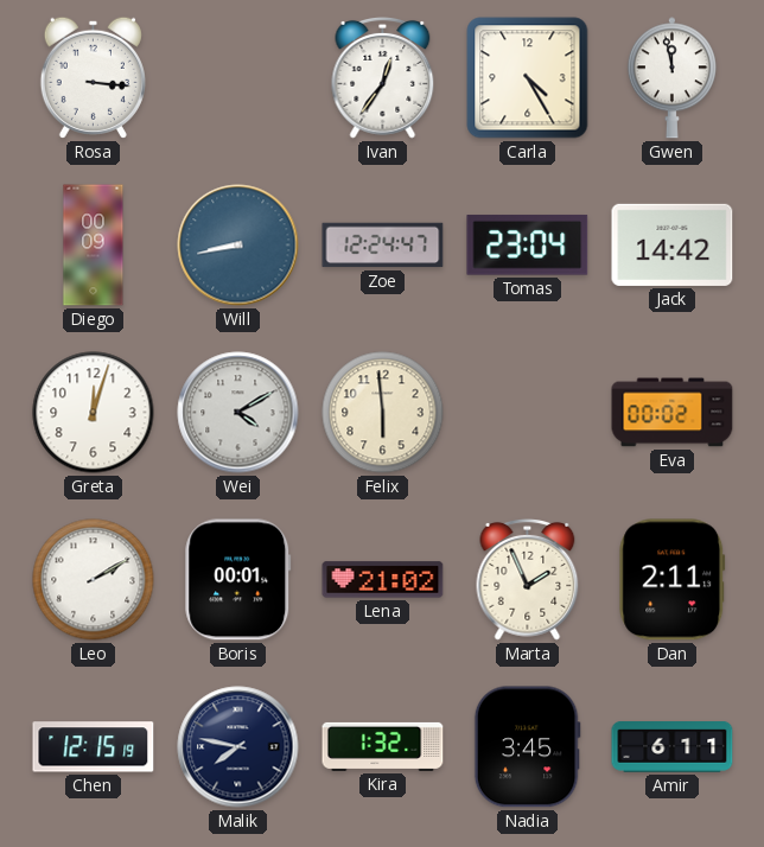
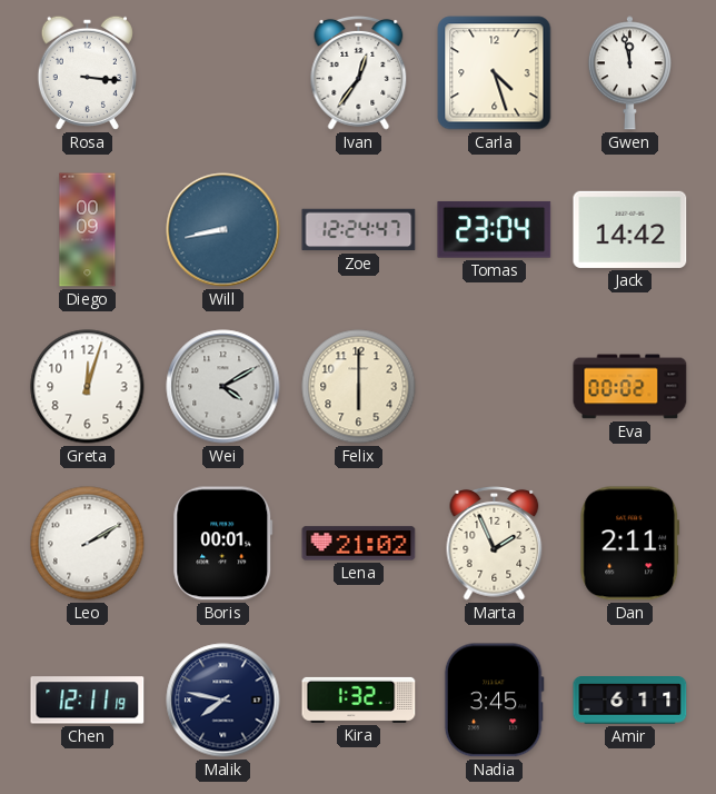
Carla: 4:25 -> 4:27
Felix: 5:59 -> 6:00
Chen: 12:15 -> 12:11
